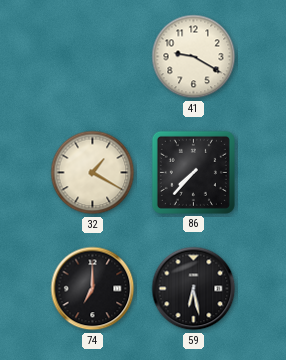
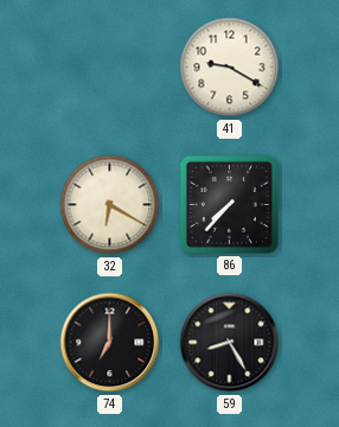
32: 1:20 -> 6:20
59: 6:28 -> 8:25
